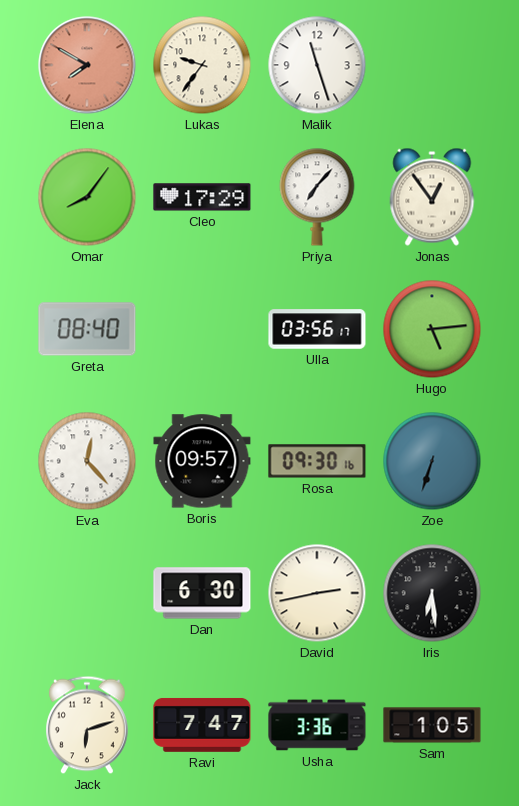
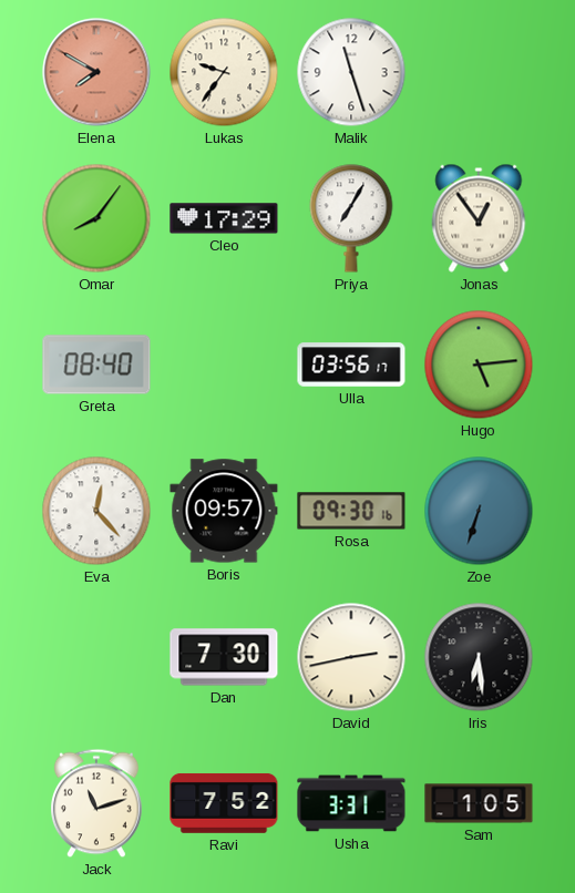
Priya: 7:07 -> 7:05
Dan: 6:30 -> 7:30
Jack: 6:12 -> 11:12
Ravi: 7:47 -> 7:52
Usha: 3:36 -> 3:31
